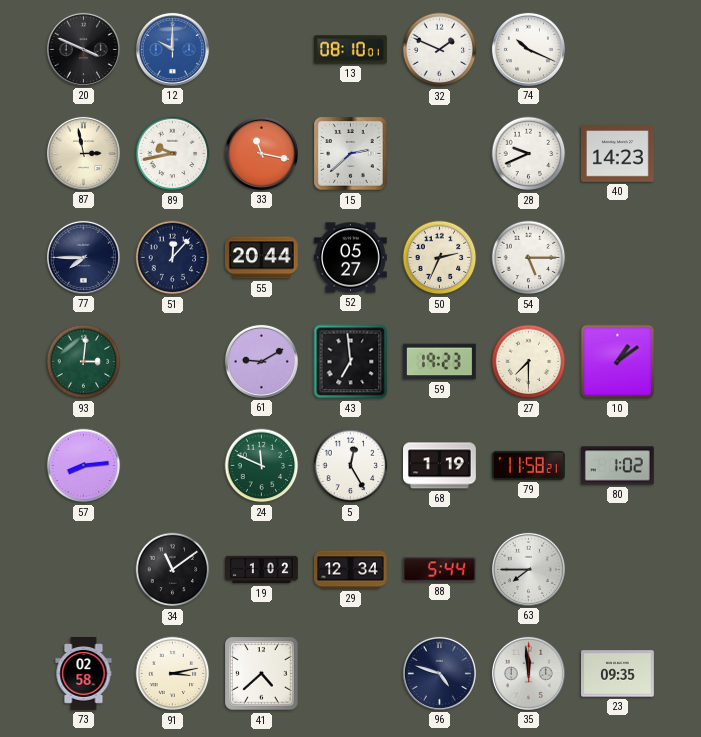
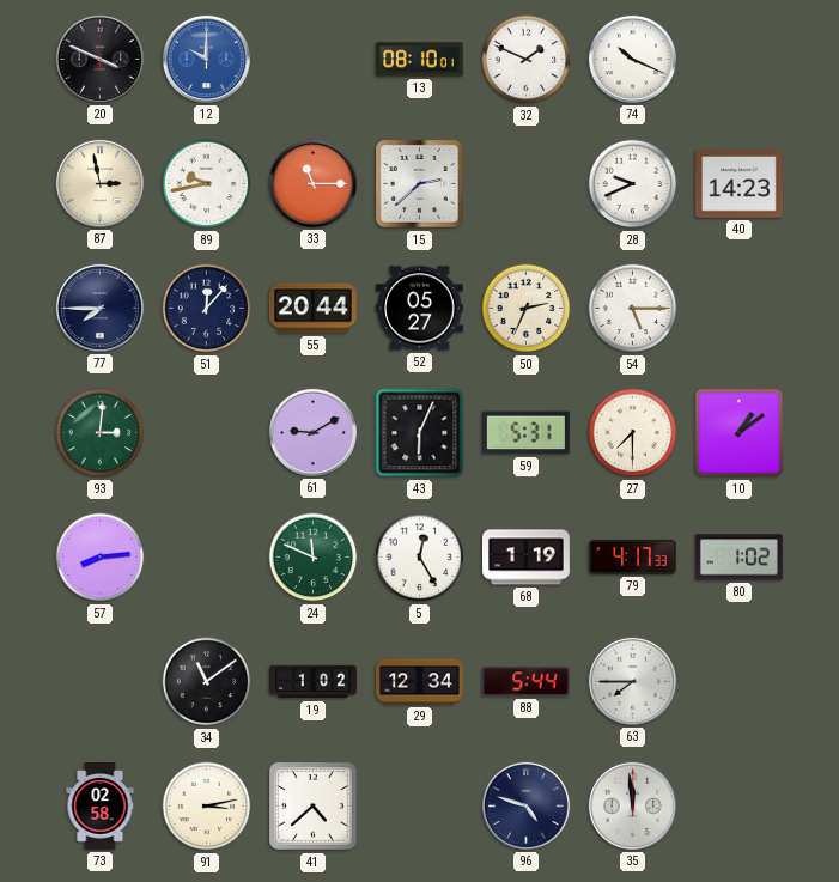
33: 11:17 -> 11:15
43: 6:59 -> 6:04
59: 19:23 -> 5:31
79: 11:58 -> 4:17
23: 09:35 -> none
